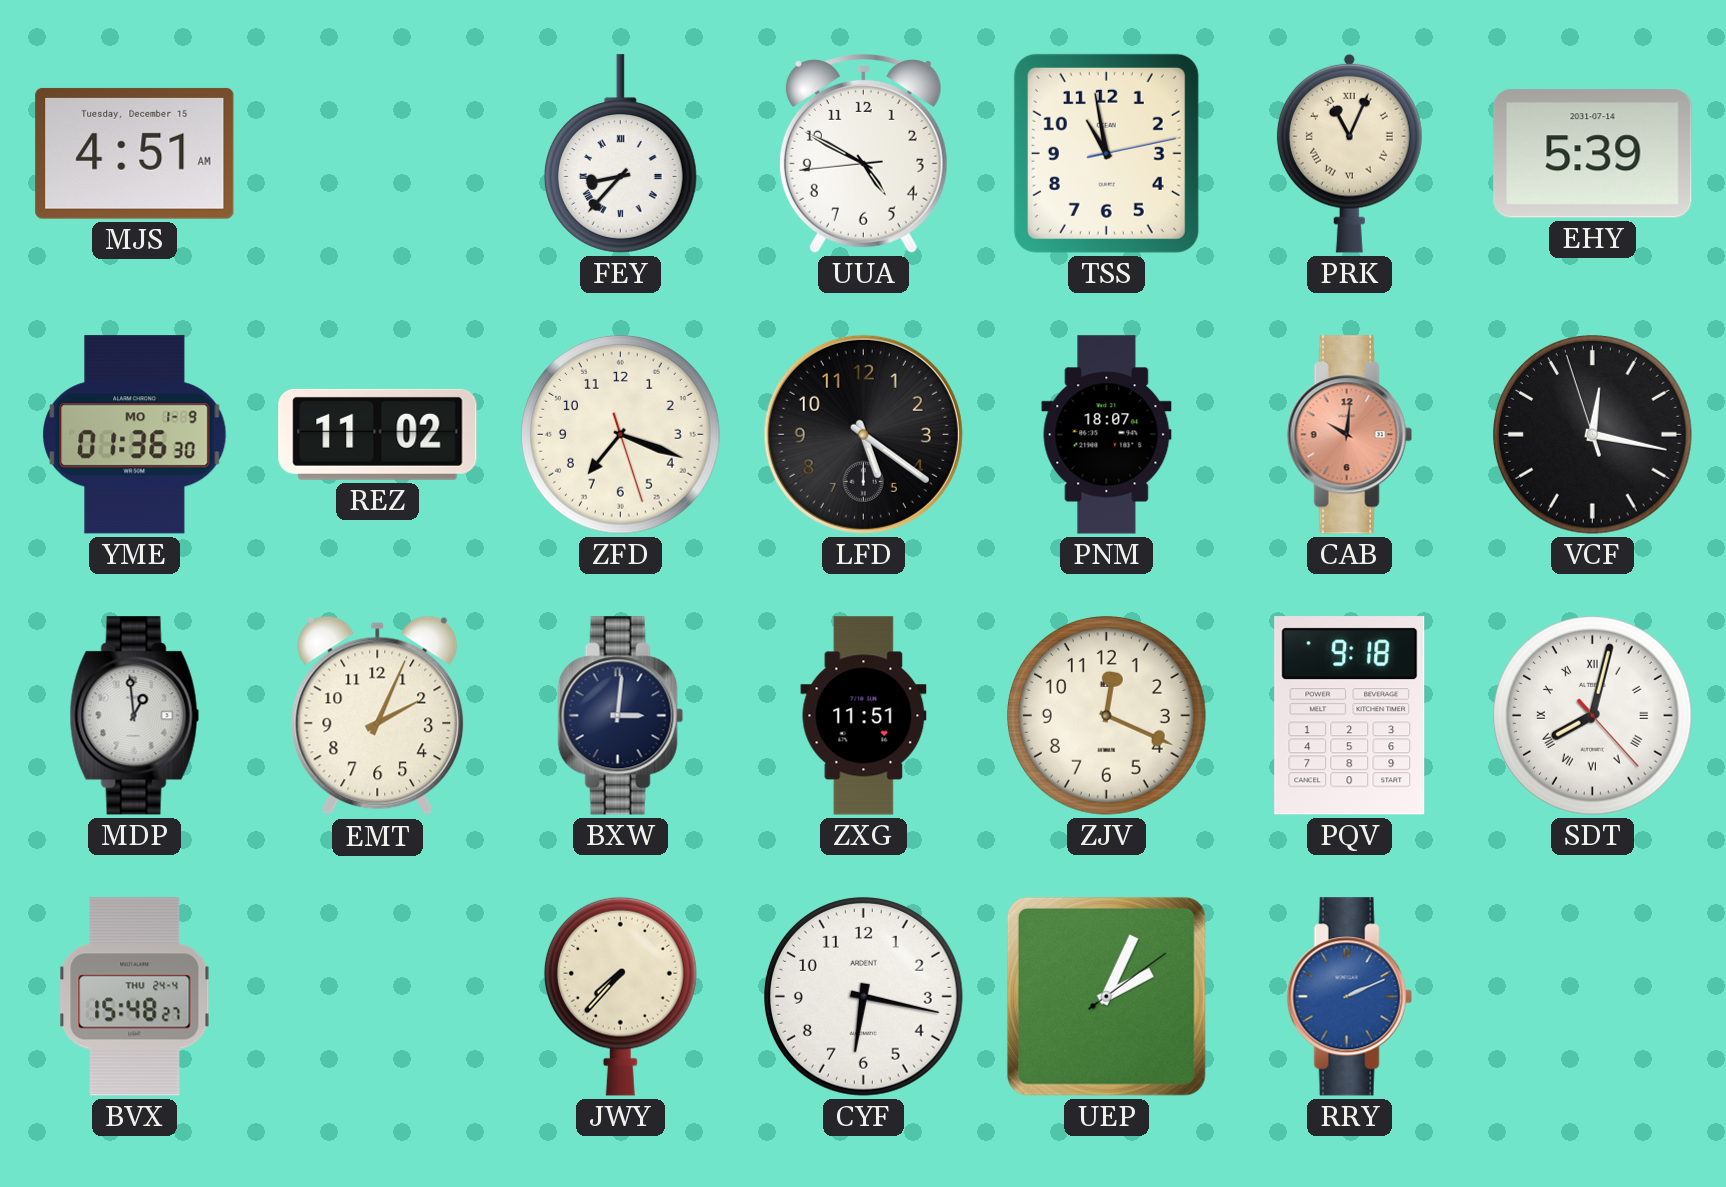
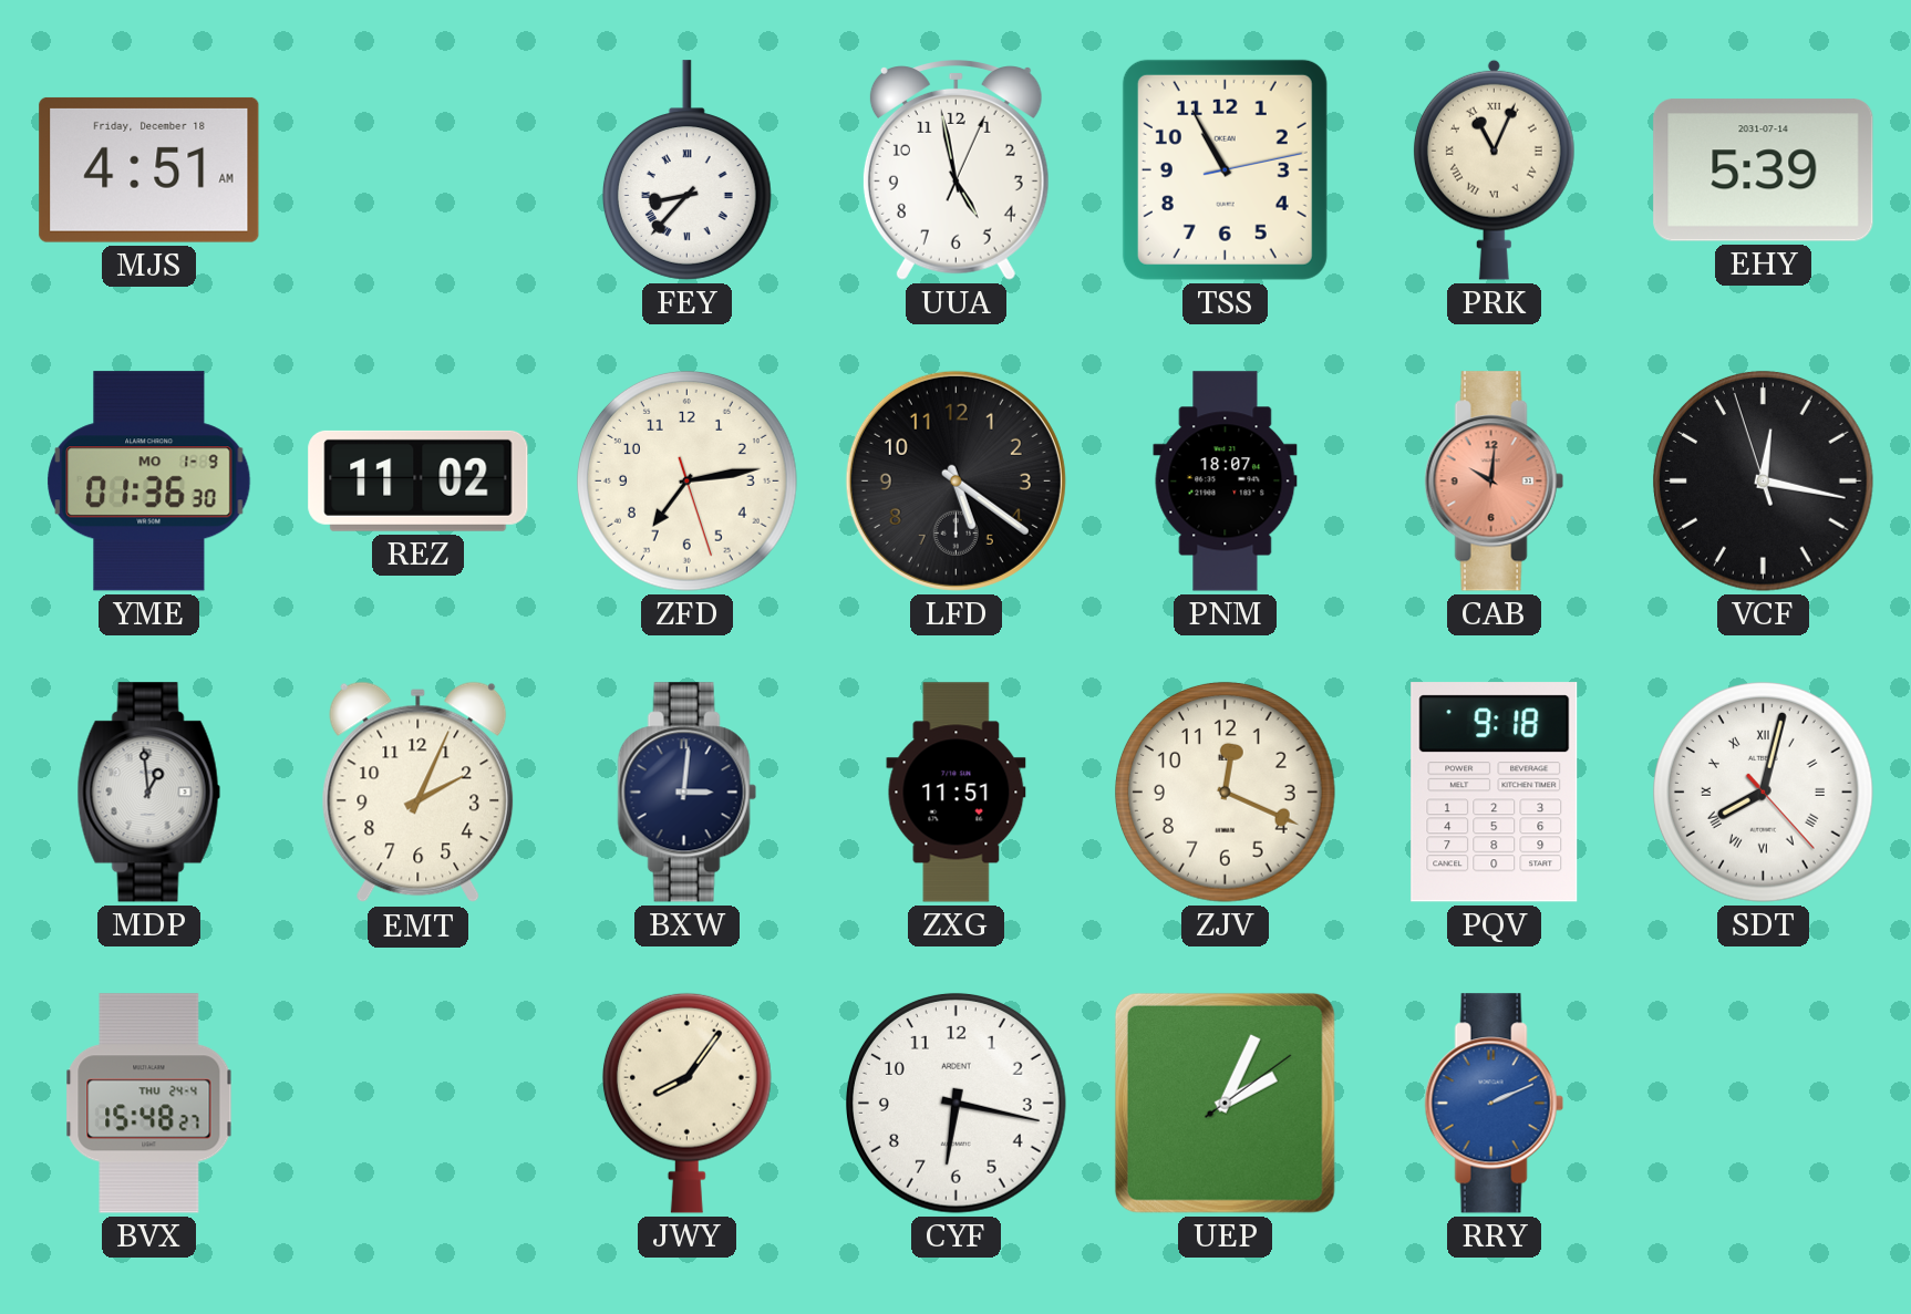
MJS date: Tuesday, December 15 -> Friday, December 18
UUA: 4:49 -> 4:58
TSS: 10:58 -> 10:55
ZFD: 7:18 -> 7:13
JWY: 7:37 -> 8:06
